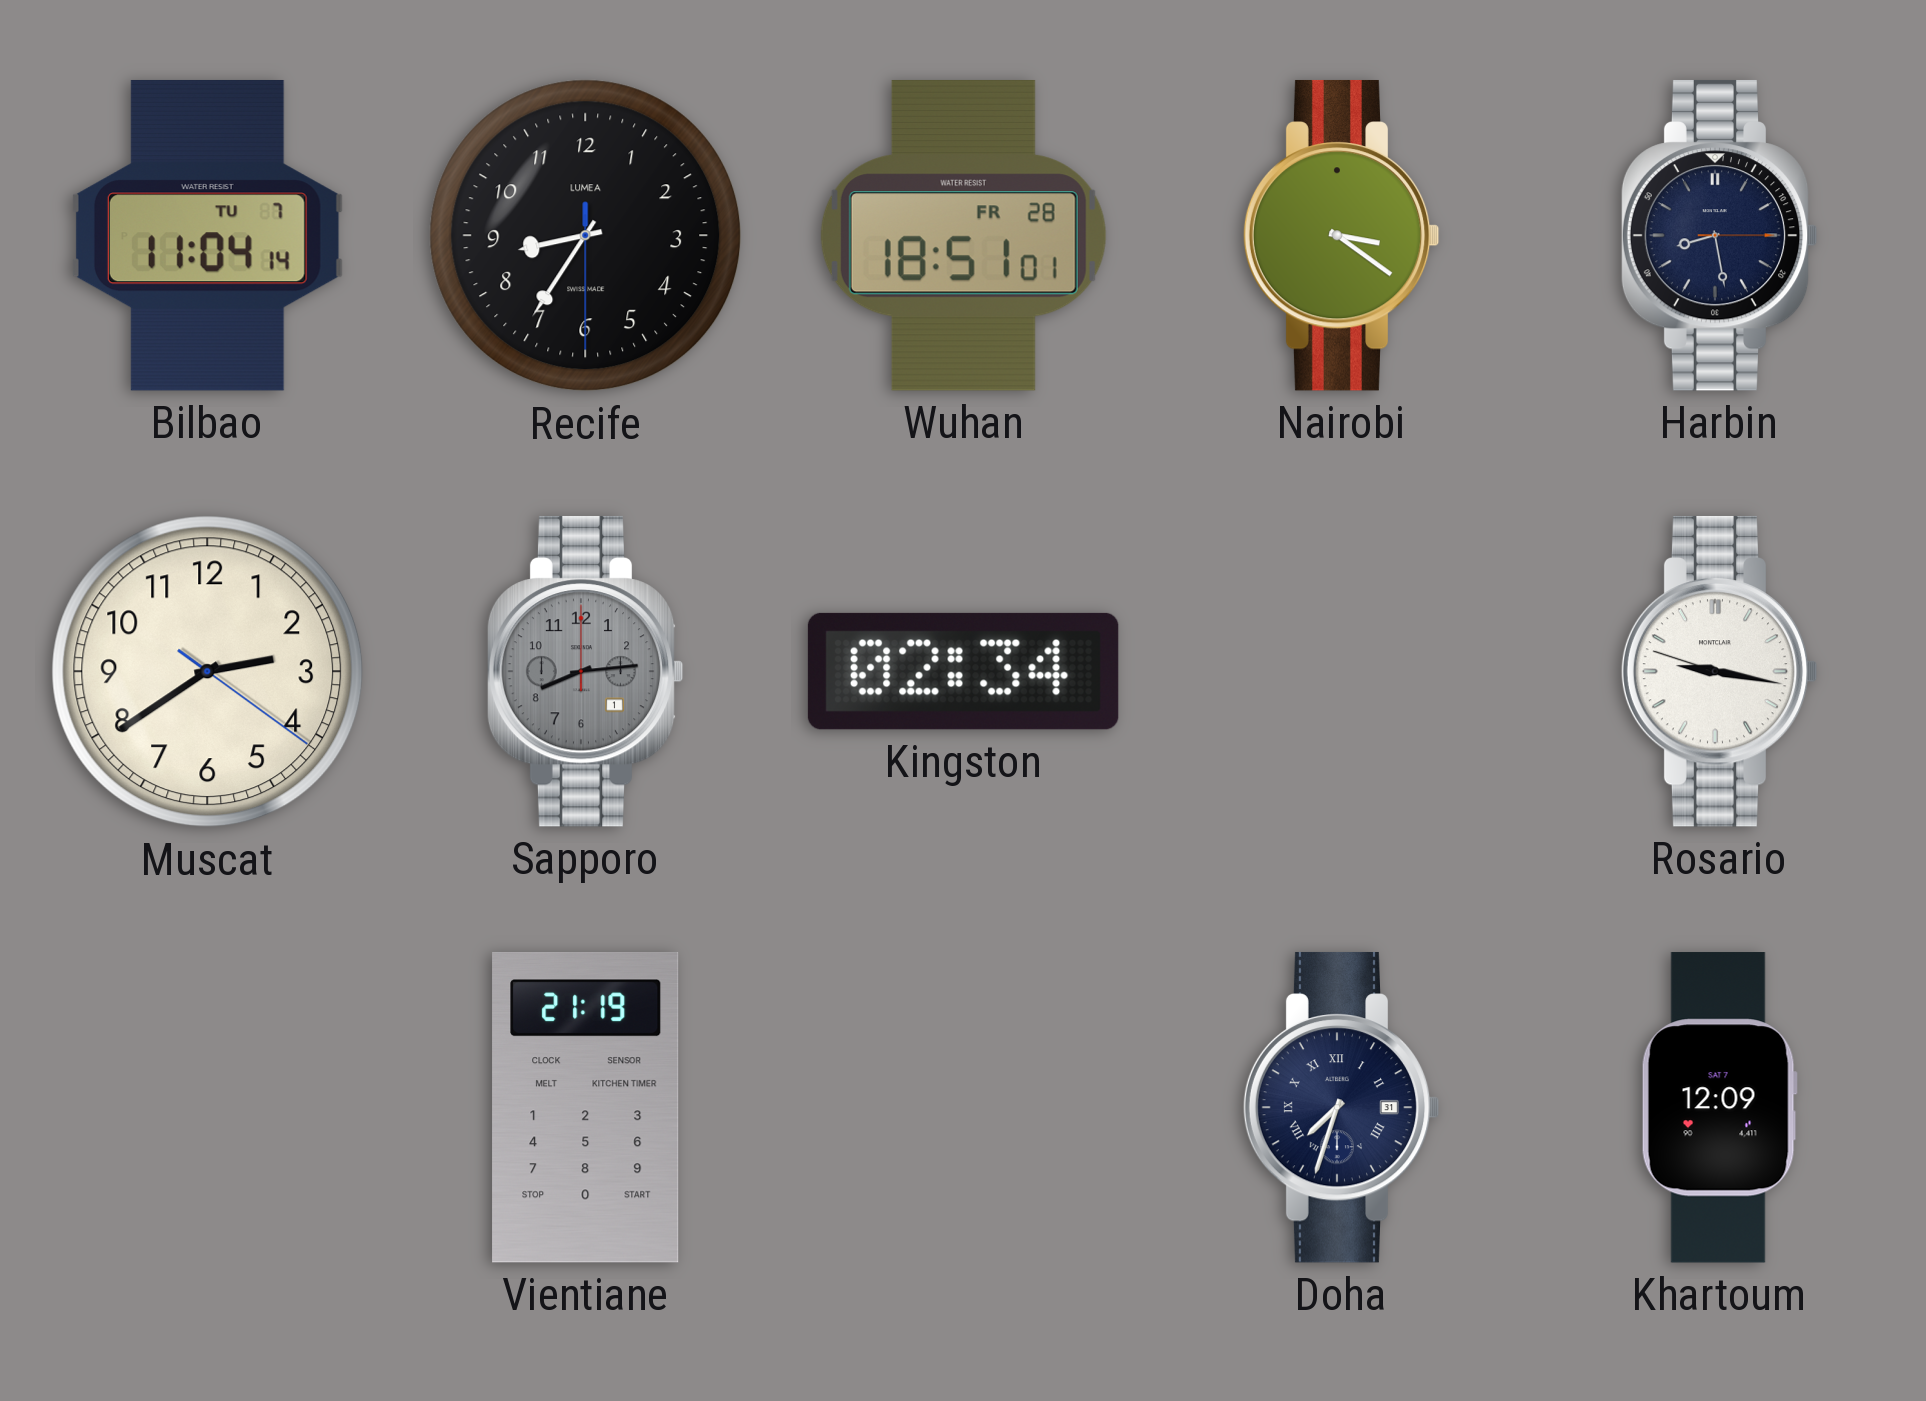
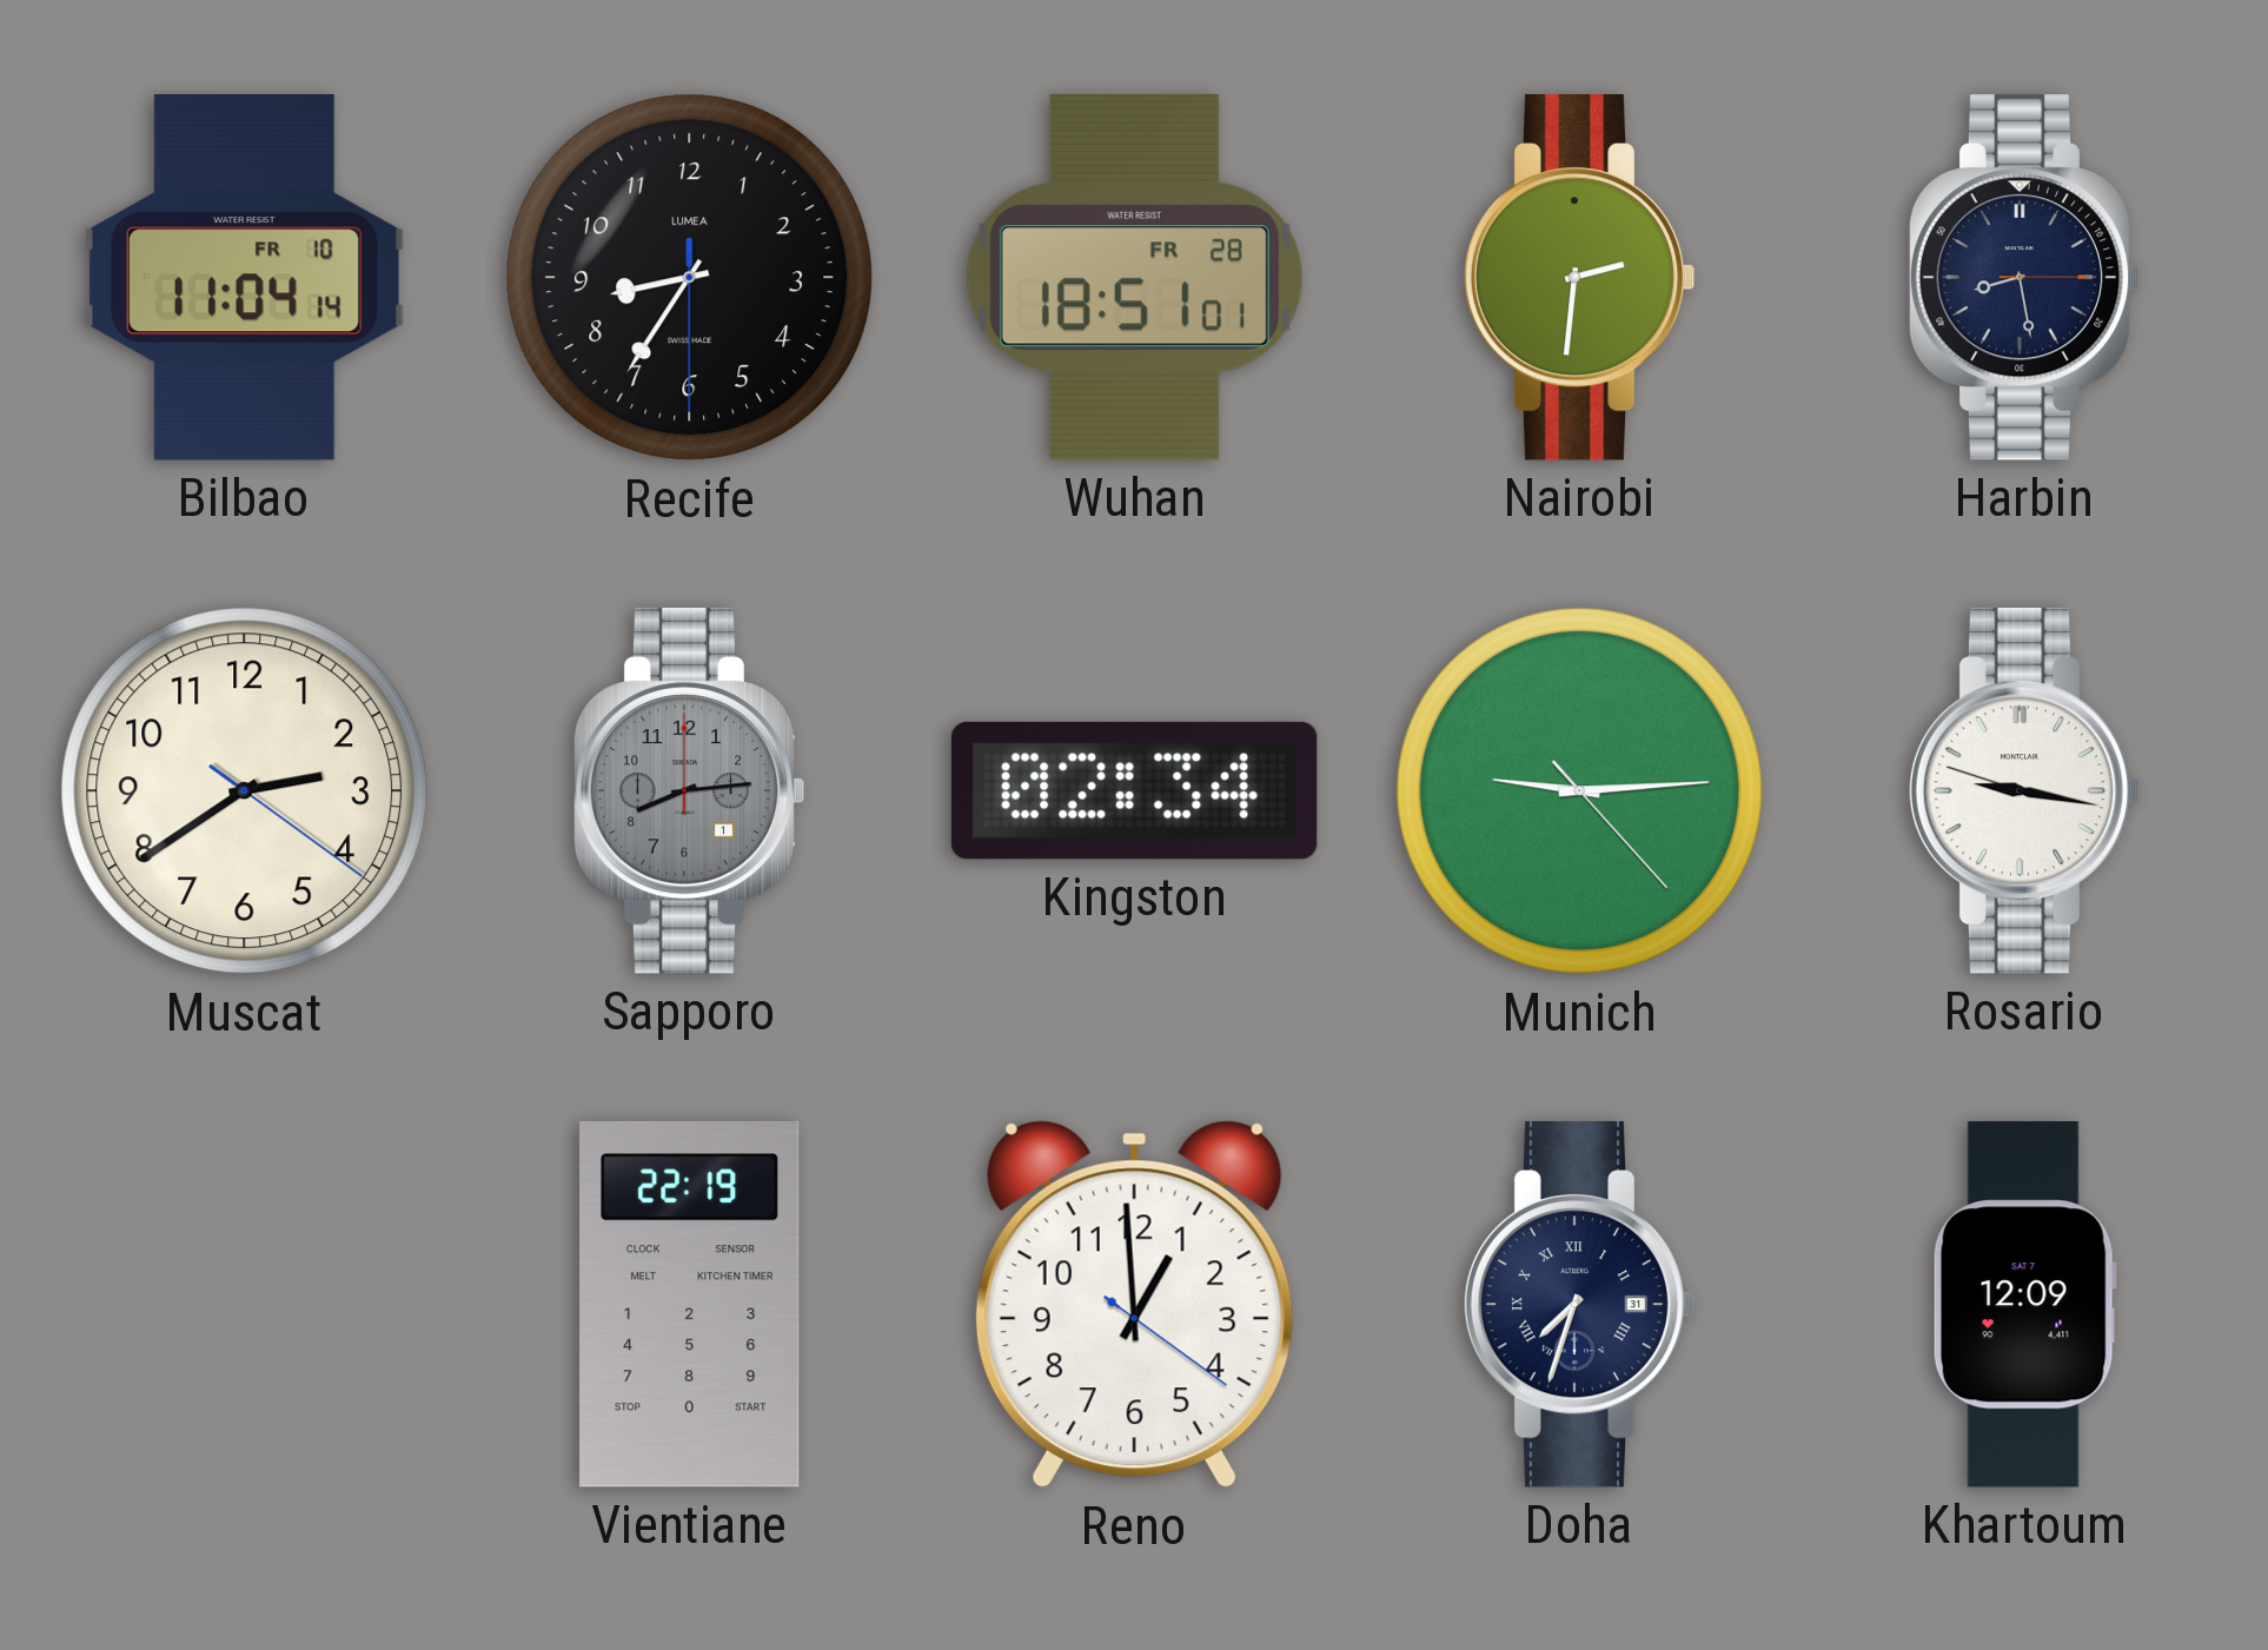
Bilbao date: TU 7 -> FR 10
Nairobi: 3:21 -> 2:31
Munich: none -> 9:14
Vientiane: 21:19 -> 22:19
Reno: none -> 12:59
